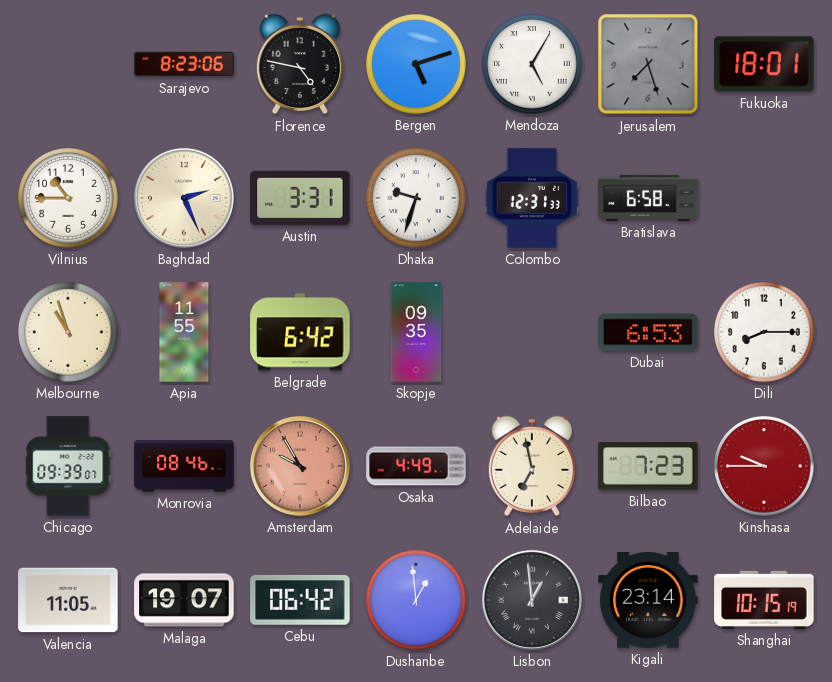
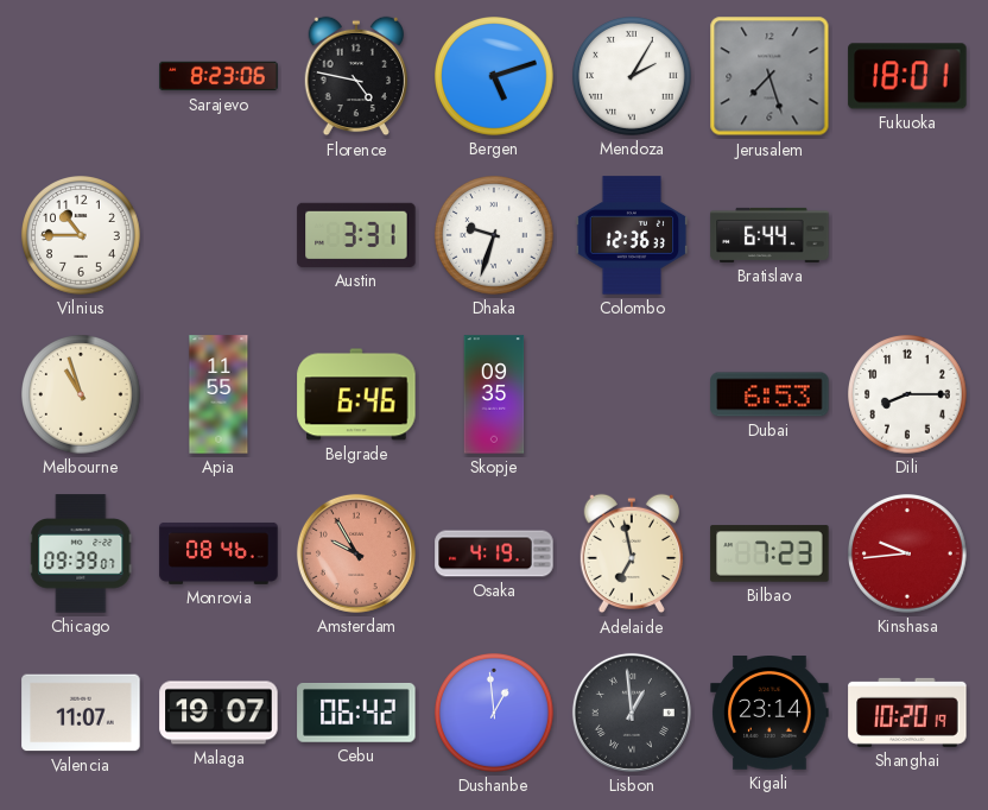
Mendoza: 5:05 -> 2:05
Baghdad: 2:26 -> none
Colombo: 12:31 -> 12:36
Bratislava: 6:58 -> 6:44
Belgrade: 6:42 -> 6:46
Osaka: 4:49 -> 4:19
Kinshasa: 9:45 -> 9:44
Valencia: 11:05 -> 11:07
Shanghai: 10:15 -> 10:20
